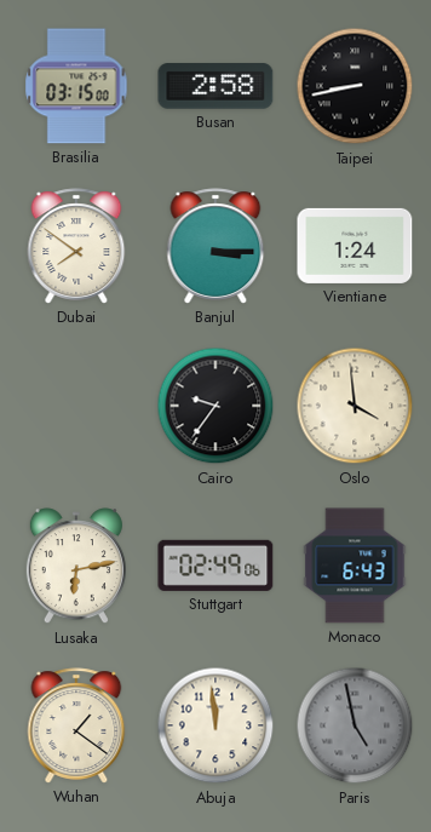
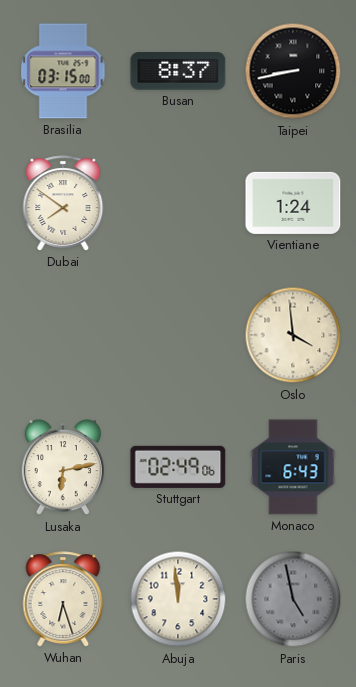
Busan: 2:58 -> 8:37
Banjul: 3:15 -> none
Cairo: 9:36 -> none
Wuhan: 1:21 -> 6:27
